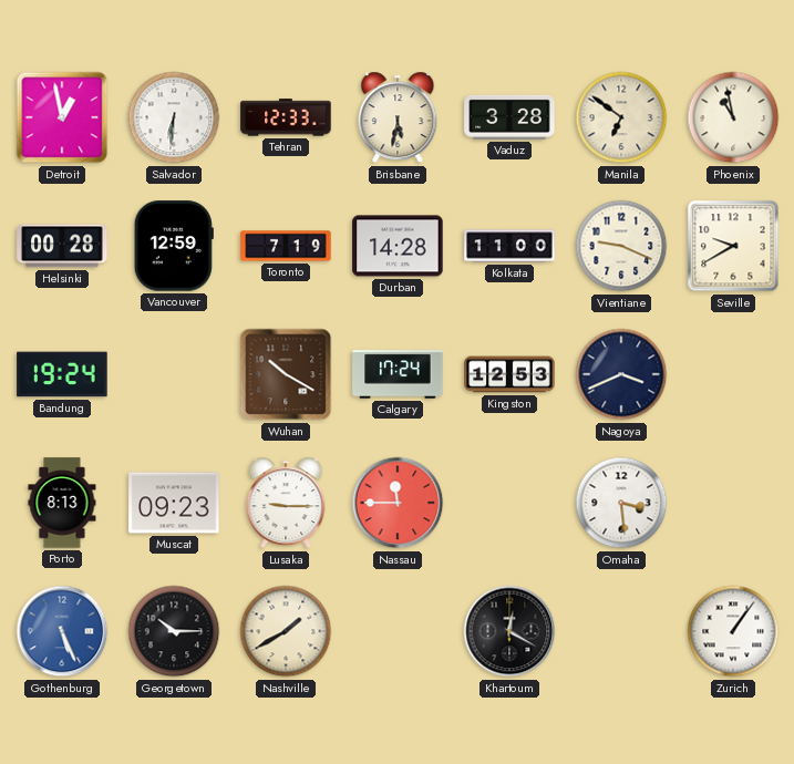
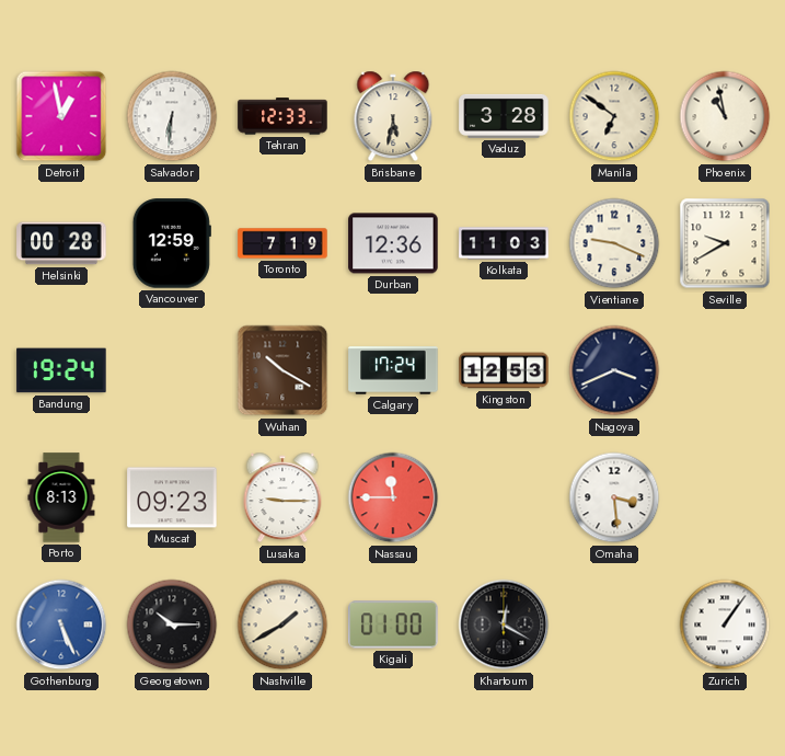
Durban: 14:28 -> 12:36
Kolkata: 11:00 -> 11:03
Kigali: none -> 01:00
